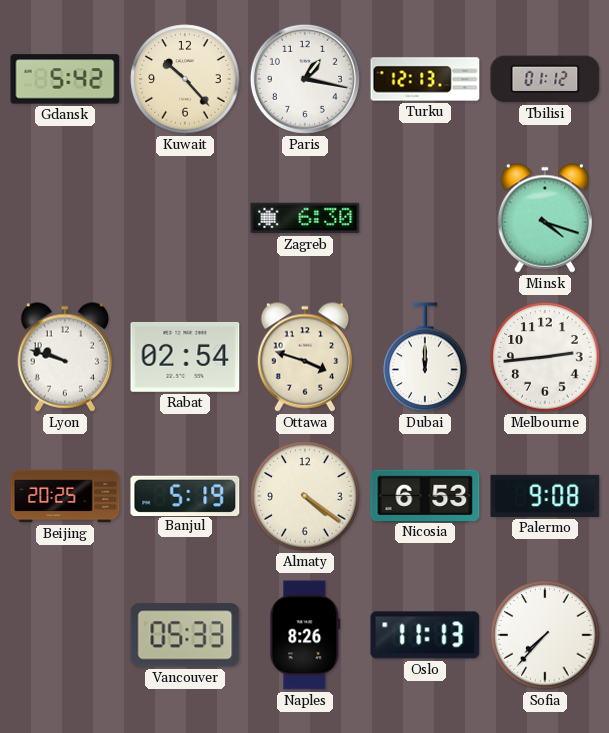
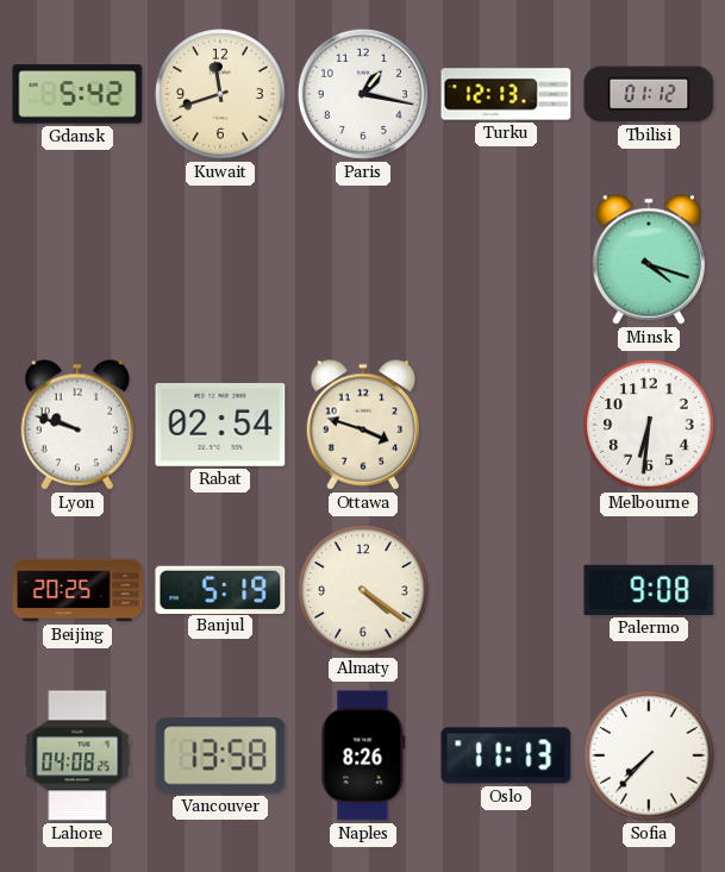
Kuwait: 10:23 -> 11:42
Zagreb: 6:30 -> none
Dubai: 12:00 -> none
Melbourne: 2:44 -> 6:31
Nicosia: 6:53 -> none
Lahore: none -> 04:08
Vancouver: 05:33 -> 13:58
